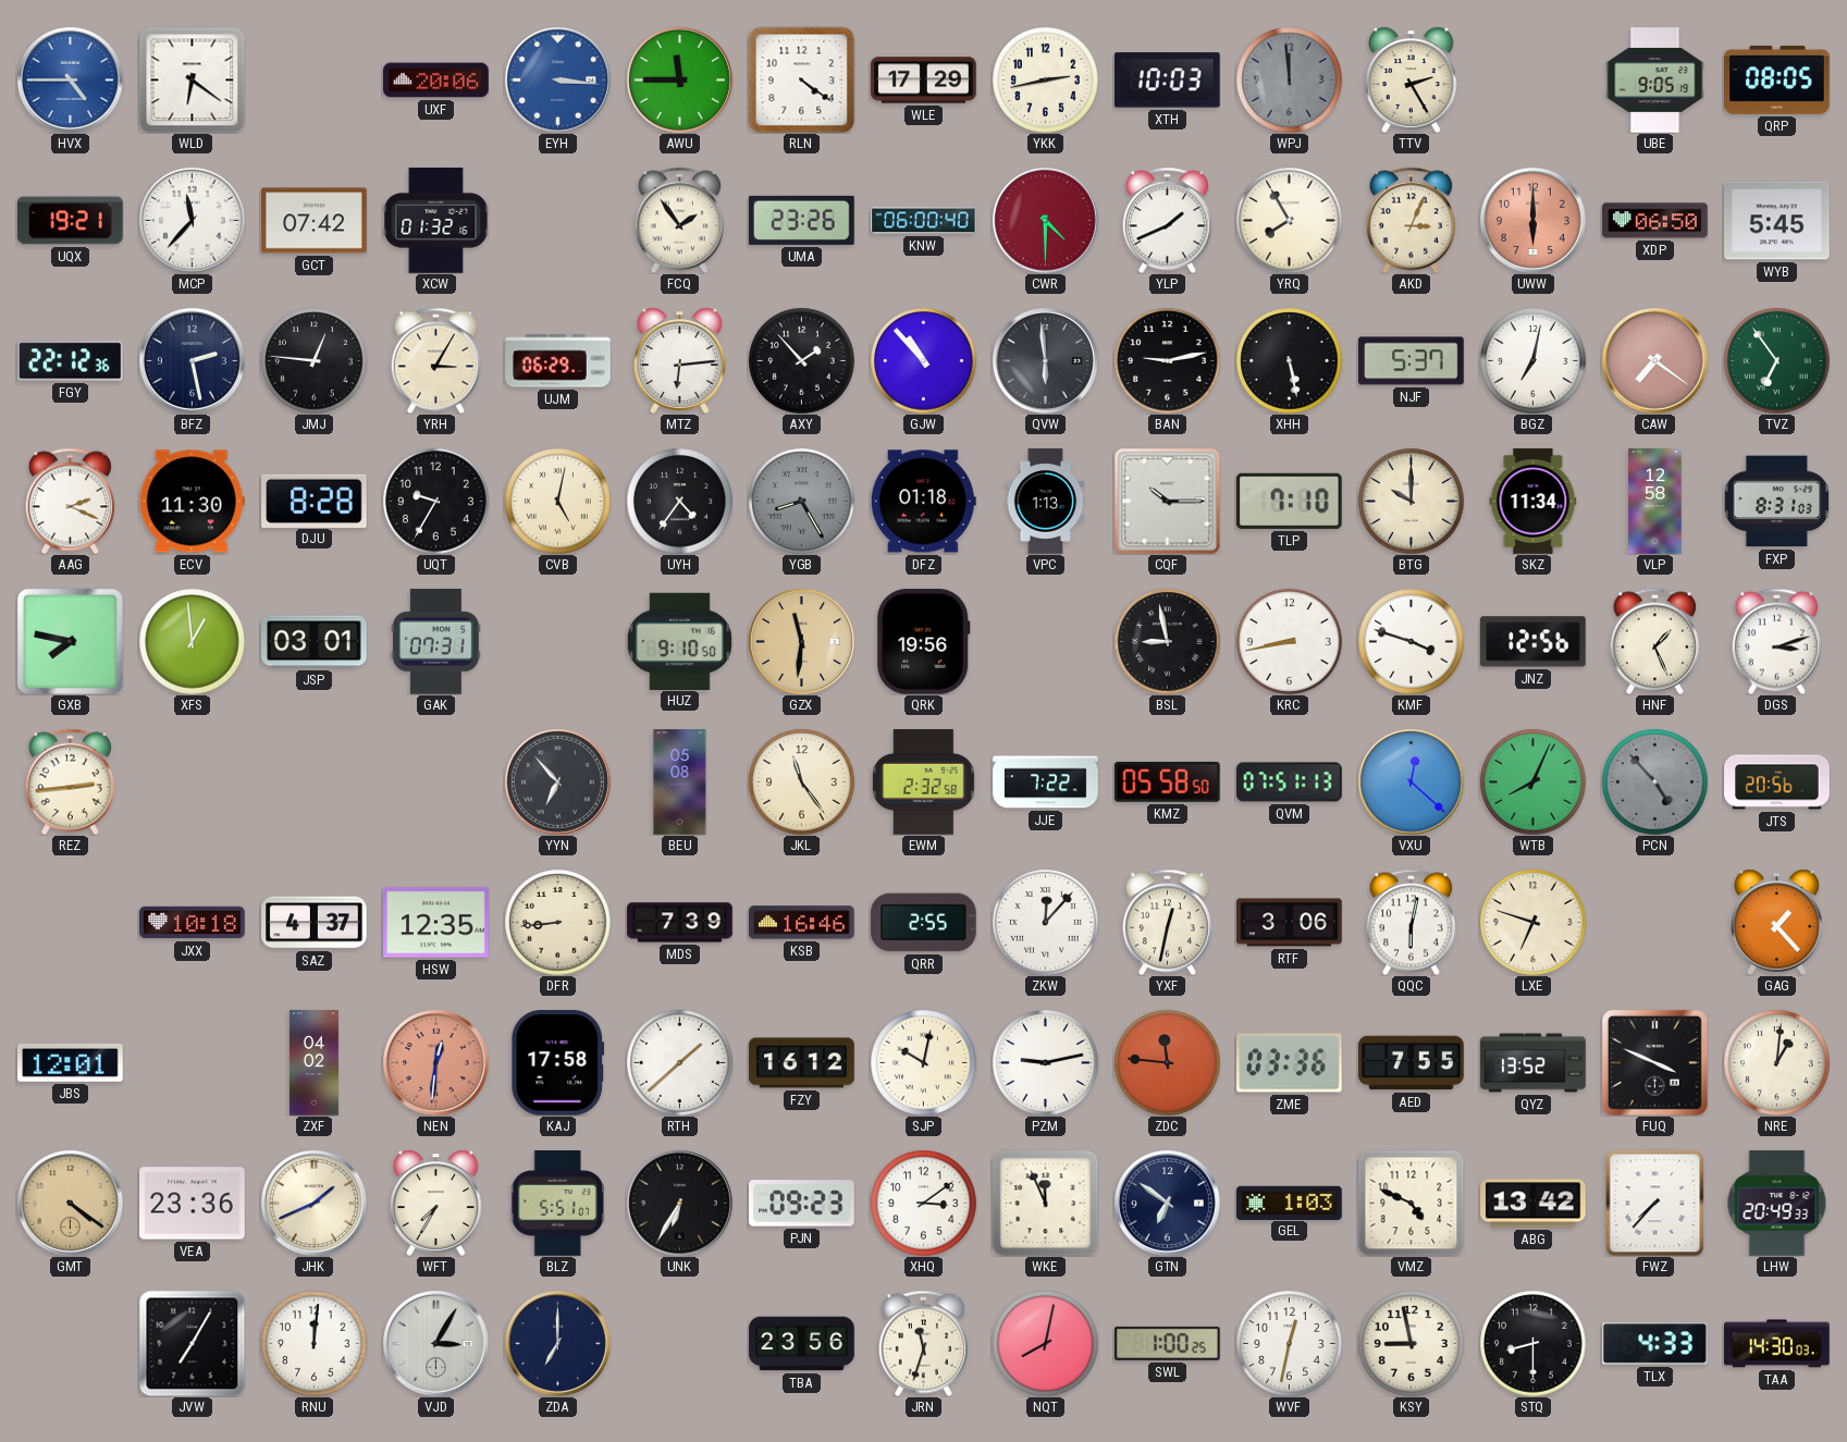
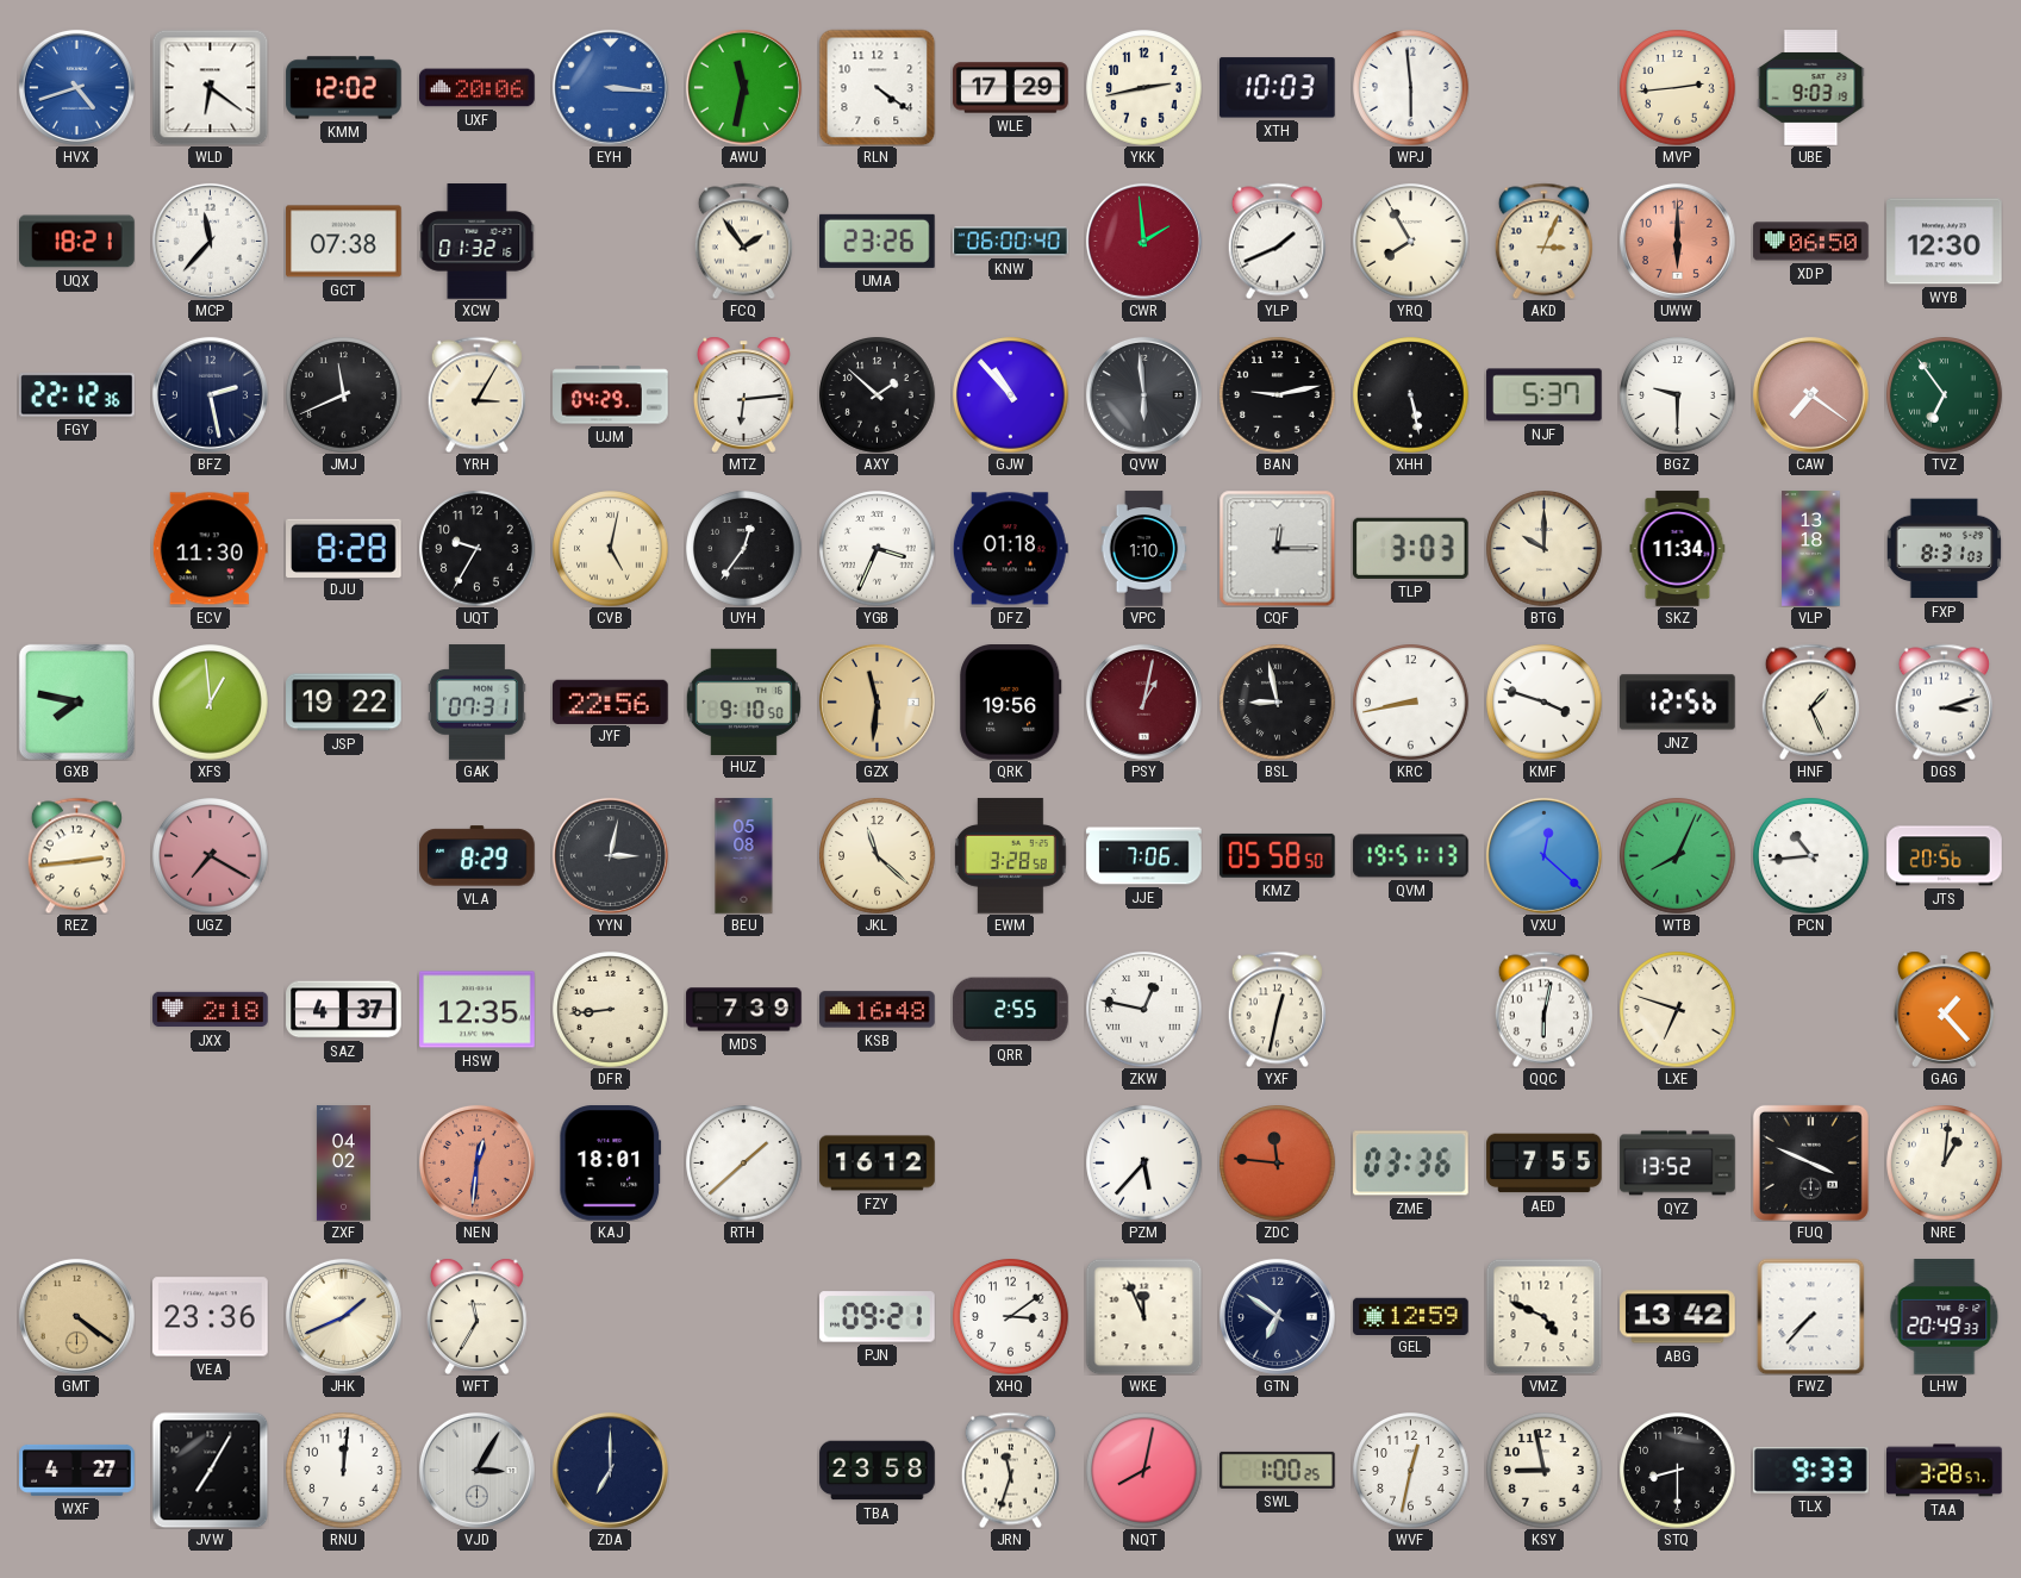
HVX: 4:45 -> 4:42
KMM: none -> 12:02
AWU: 11:45 -> 11:32
WPJ: 11:59 -> 5:59
WPJ dial: grey -> white
TTV: 2:25 -> none
MVP: none -> 2:44
UBE: 9:05 -> 9:03
QRP: 08:05 -> none
UQX: 19:21 -> 18:21
GCT: 07:42 -> 07:38
CWR: 4:30 -> 1:59
WYB: 5:45 -> 12:30
JMJ: 12:46 -> 11:41
UJM: 06:29 -> 04:29
AXY: 1:53 -> 1:52
BGZ: 7:02 -> 9:30
AAG: 2:19 -> none
UYH: 4:36 -> 12:36
YGB: 8:25 -> 3:34
YGB dial: grey -> white
VPC: 1:13 -> 1:10
CQF: 10:15 -> 12:15
TLP: 7:10 -> 3:03
VLP: 12:58 -> 13:18
JSP: 03:01 -> 19:22
JYF: none -> 22:56
PSY: none -> 1:02
UGZ: none -> 7:20
VLA: none -> 8:29
YYN: 6:53 -> 3:02
JKL: 11:24 -> 11:22
EWM: 2:32 -> 3:28
JJE: 7:22 -> 7:06
QVM: 07:51 -> 19:51
PCN: 4:53 -> 10:44
PCN dial: grey -> white
JXX: 10:18 -> 2:18
KSB: 16:46 -> 16:48
ZKW: 12:07 -> 12:47
RTF: 3:06 -> none
JBS: 12:01 -> none
KAJ: 17:58 -> 18:01
SJP: 10:02 -> none
PZM: 9:13 -> 5:37
WFT: 7:35 -> 11:35
BLZ: 5:51 -> none
UNK: 6:35 -> none
PJN: 09:23 -> 09:21
GEL: 1:03 -> 12:59
WXF: none -> 4:27
TBA: 23:56 -> 23:58
TLX: 4:33 -> 9:33
TAA: 14:30 -> 3:28
